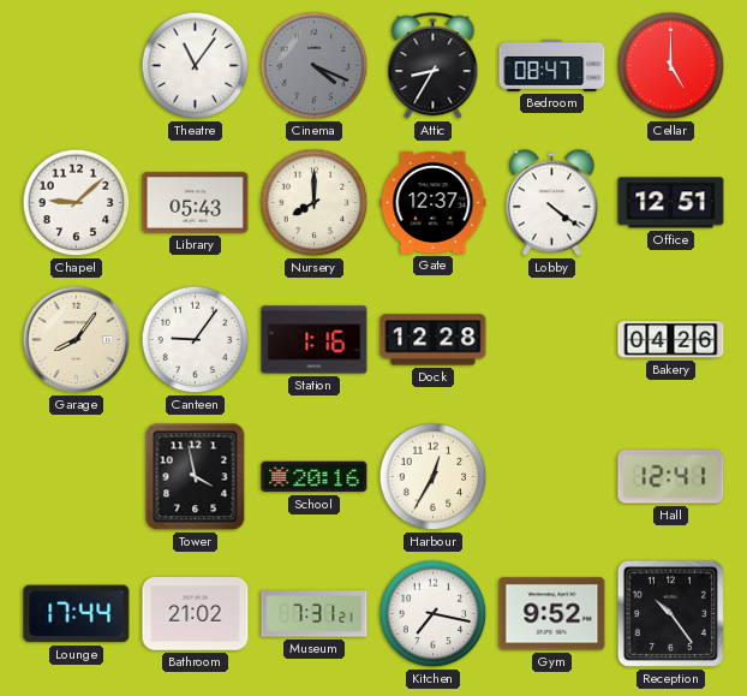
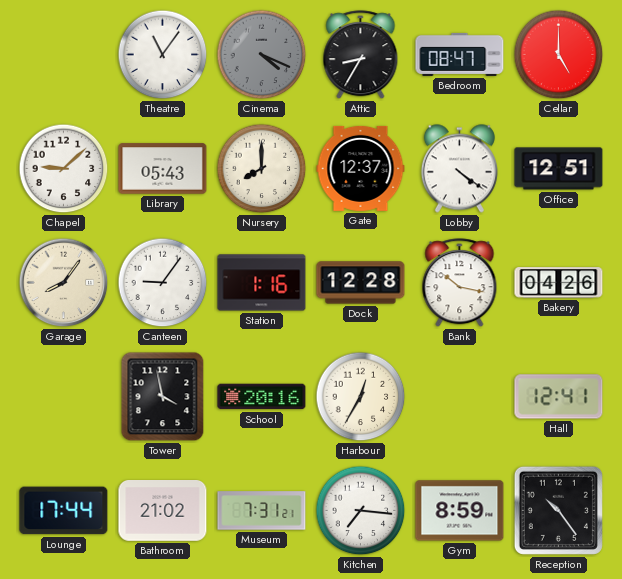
Bank: none -> 10:17
Kitchen: 7:17 -> 7:16
Gym: 9:52 -> 8:59
